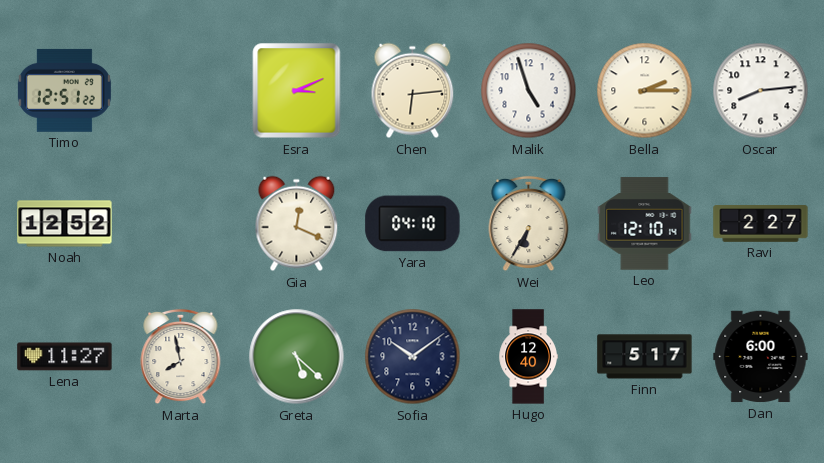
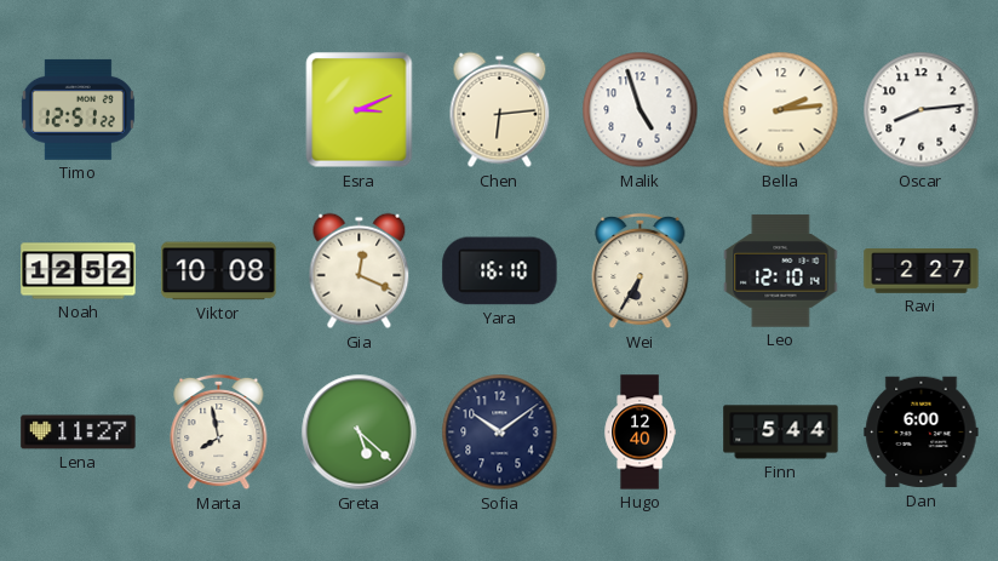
Bella: 2:15 -> 2:14
Viktor: none -> 10:08
Yara: 04:10 -> 16:10
Finn: 5:17 -> 5:44
